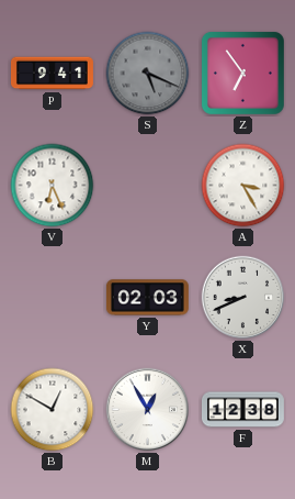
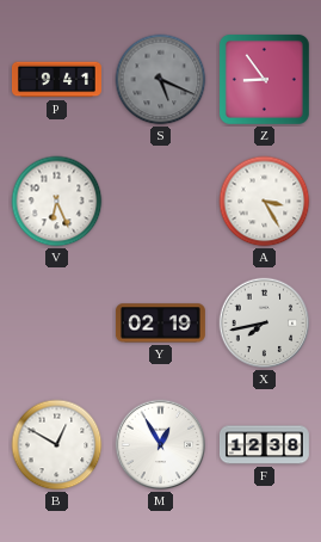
Z: 6:54 -> 8:54
Y: 02:03 -> 02:19
X: 8:41 -> 7:43
